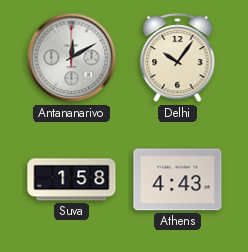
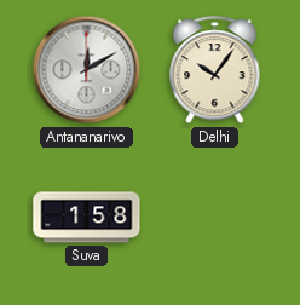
Athens: 4:43 -> none
